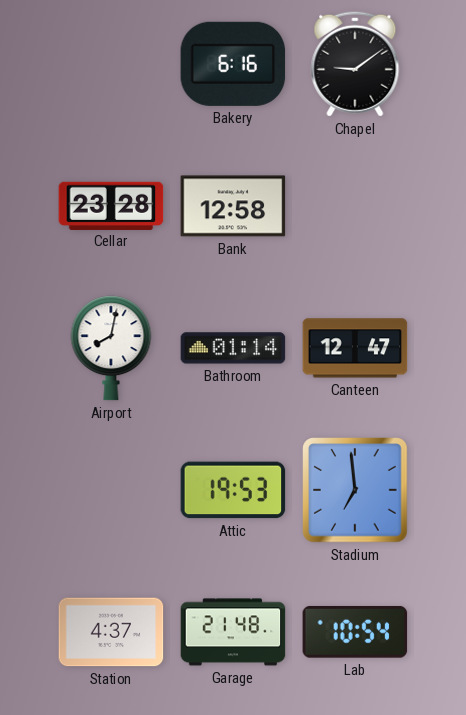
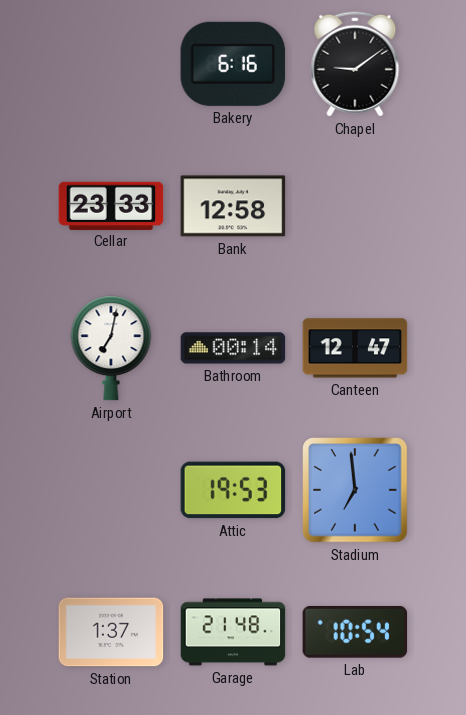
Cellar: 23:28 -> 23:33
Airport: 8:02 -> 7:02
Bathroom: 01:14 -> 00:14
Station: 4:37 -> 1:37
